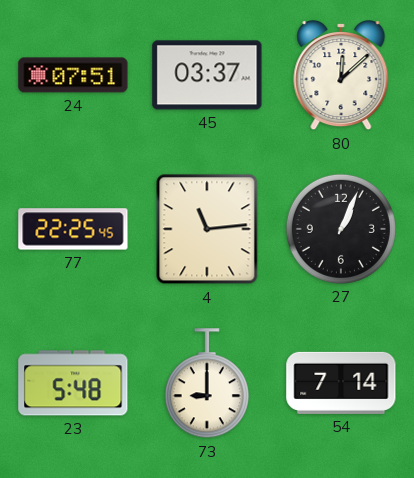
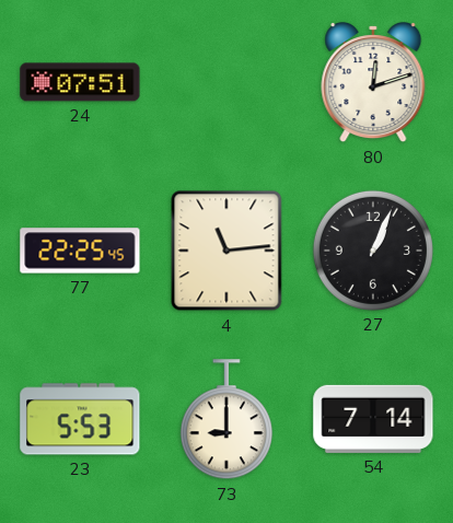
45: 03:37 -> none
80: 12:08 -> 12:12
23: 5:48 -> 5:53
